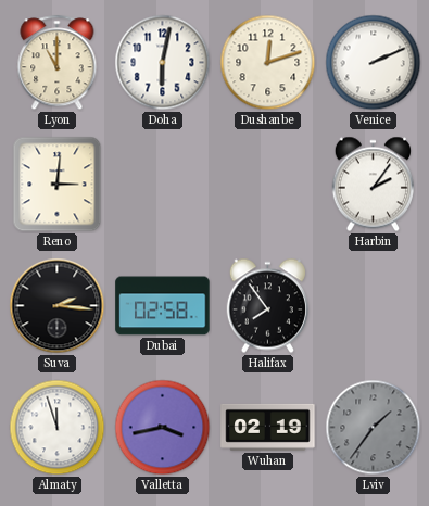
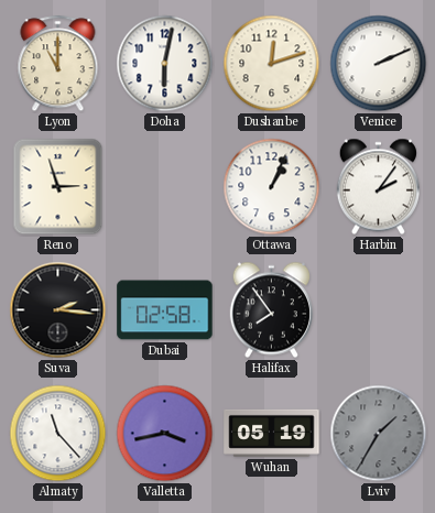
Reno: 3:01 -> 2:57
Ottawa: none -> 1:04
Almaty: 11:57 -> 11:23
Wuhan: 02:19 -> 05:19
Lviv: 1:36 -> 1:35
